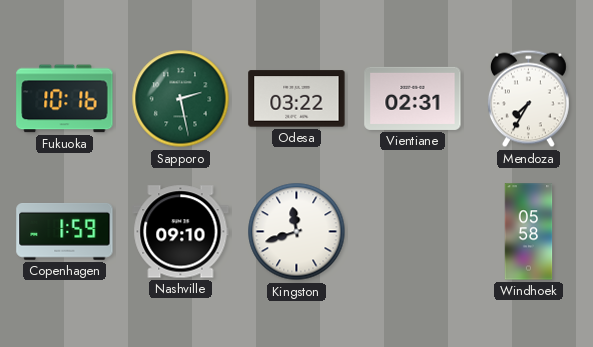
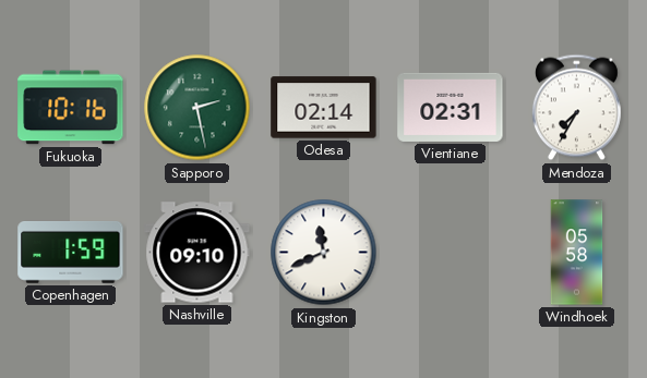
Odesa: 03:22 -> 02:14
Kingston: 11:42 -> 11:41
